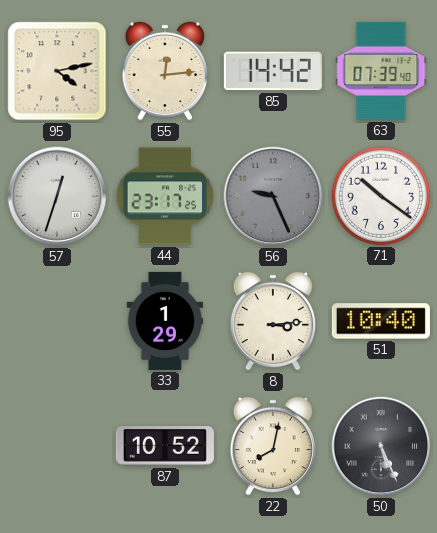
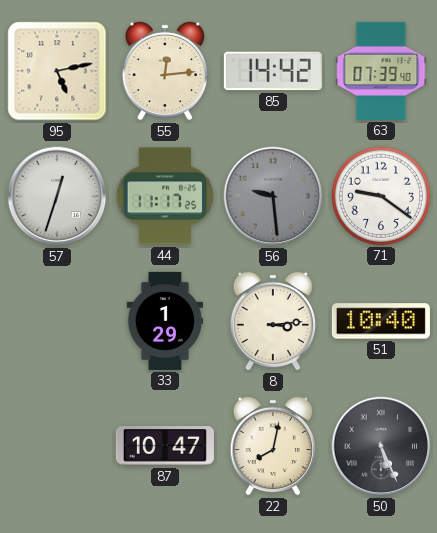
95: 4:13 -> 5:13
44: 23:17 -> 11:17
56: 9:26 -> 9:29
71: 10:21 -> 9:21
87: 10:52 -> 10:47
